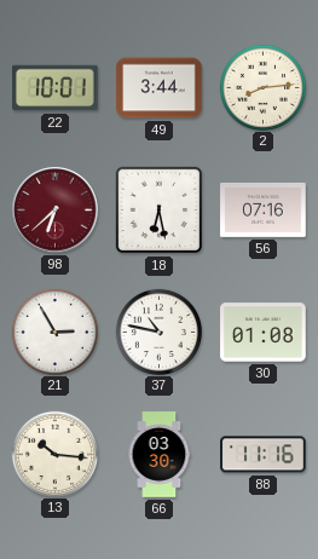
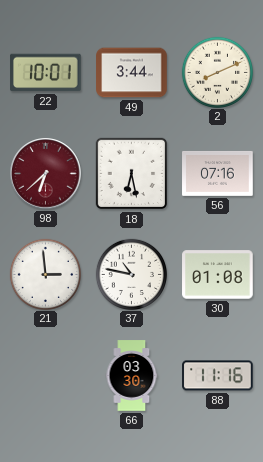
2: 8:14 -> 8:11
21: 2:55 -> 2:59
13: 10:16 -> none
